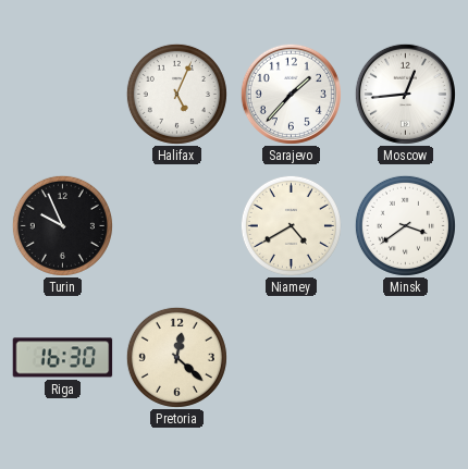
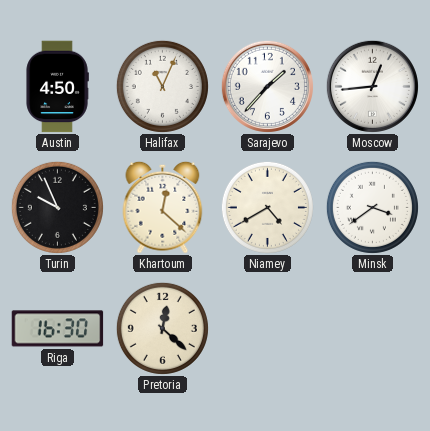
Austin: none -> 4:50
Halifax: 5:04 -> 11:04
Khartoum: none -> 12:22
